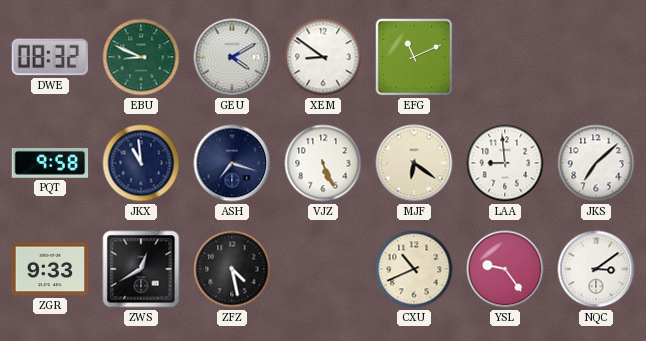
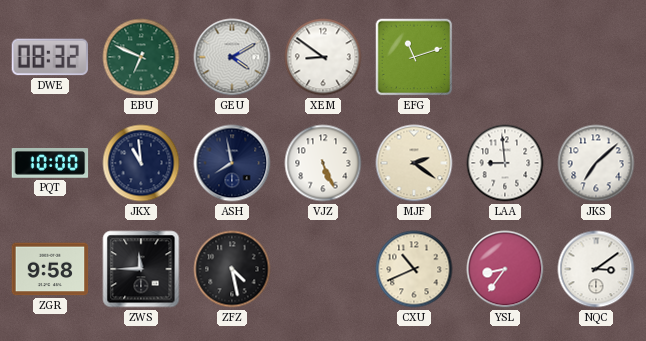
EBU: 8:49 -> 6:49
EFG: 11:11 -> 11:12
PQT: 9:58 -> 10:00
ASH: 7:18 -> 7:58
MJF: 6:21 -> 2:21
ZGR: 9:33 -> 9:58
ZWS: 12:40 -> 11:45
YSL: 9:24 -> 8:36
